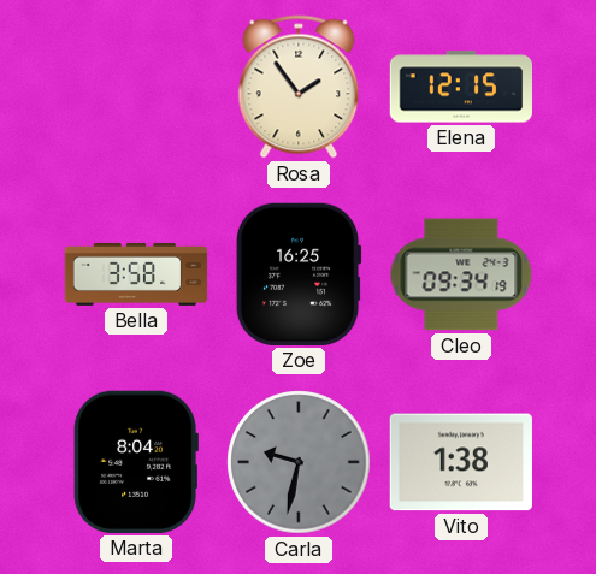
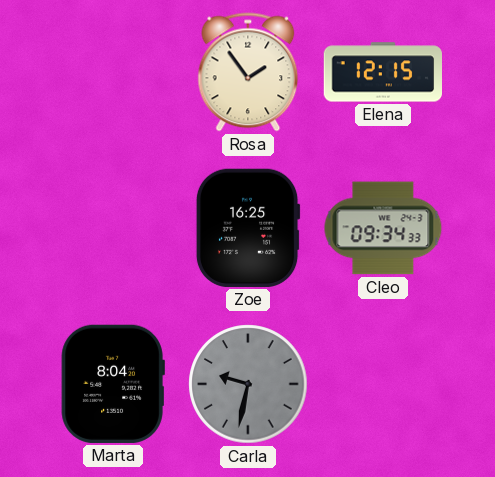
Bella: 3:58 -> none
Cleo: 09:34:19 -> 09:34:33
Vito: 1:38 -> none
